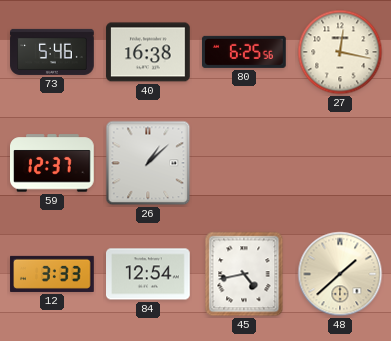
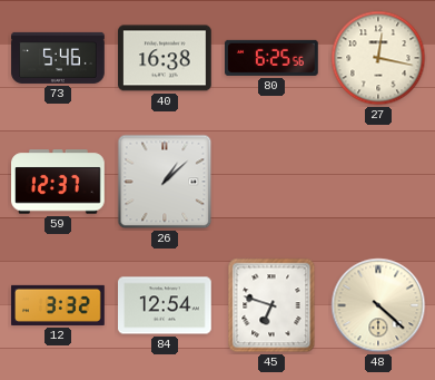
12: 3:33 -> 3:32
45: 4:43 -> 6:48
48: 1:38 -> 4:22
